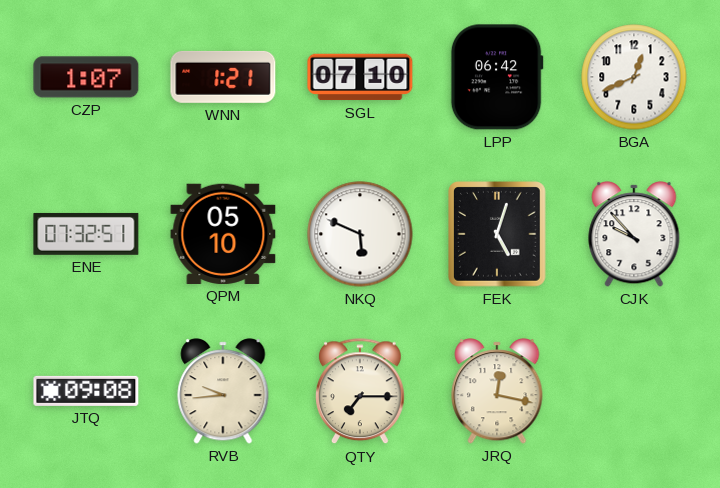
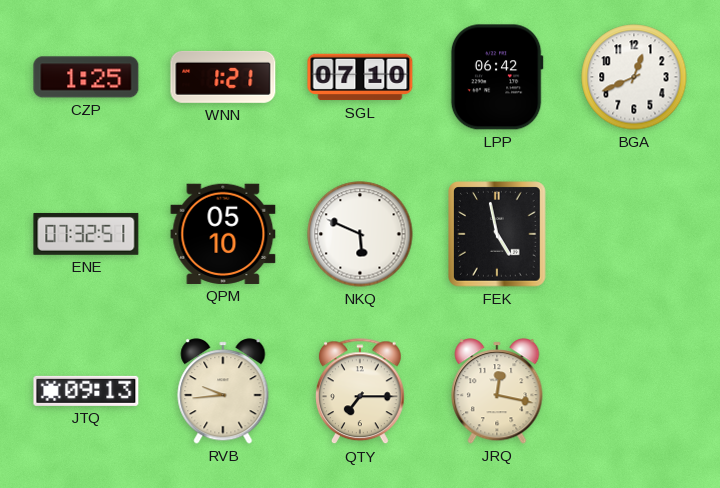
CZP: 1:07 -> 1:25
FEK: 5:03 -> 4:58
CJK: 9:53 -> none
JTQ: 09:08 -> 09:13
